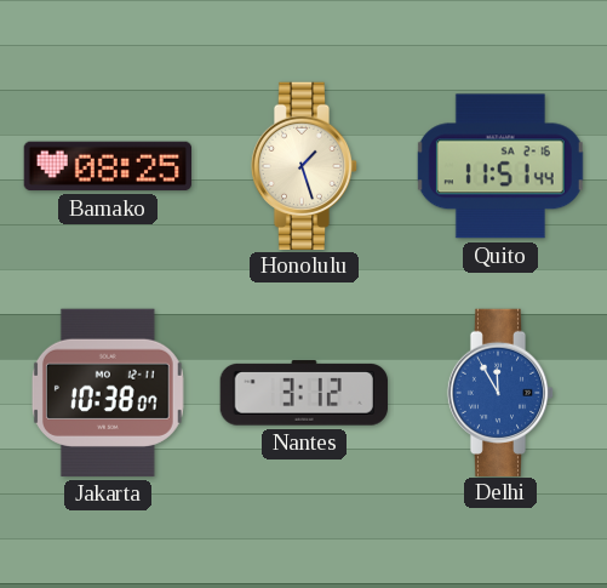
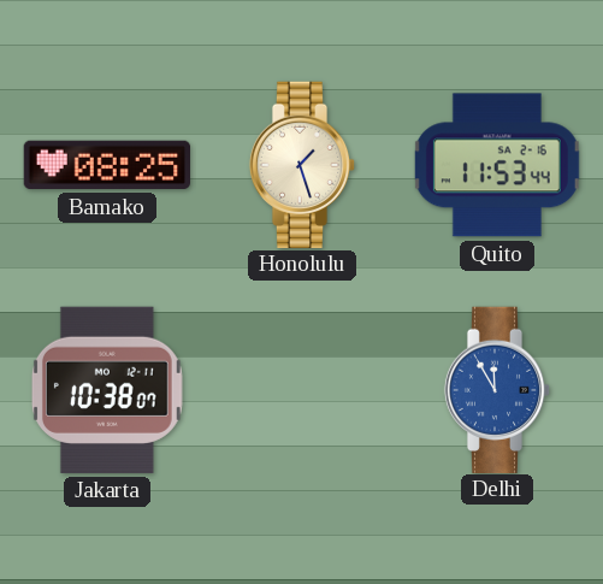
Quito: 11:51 -> 11:53
Nantes: 3:12 -> none
